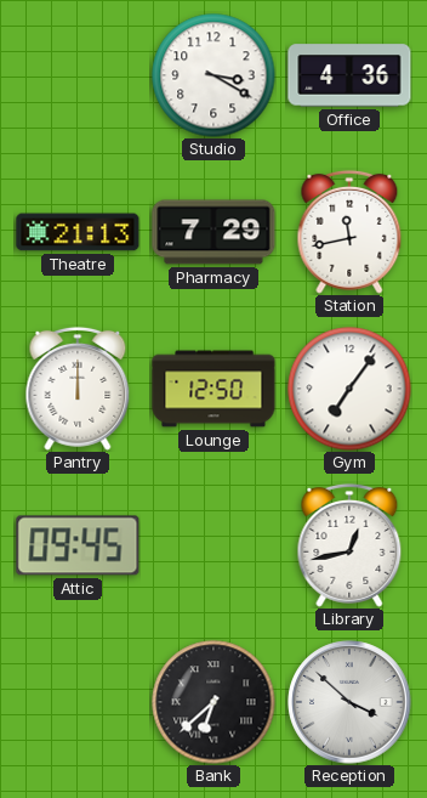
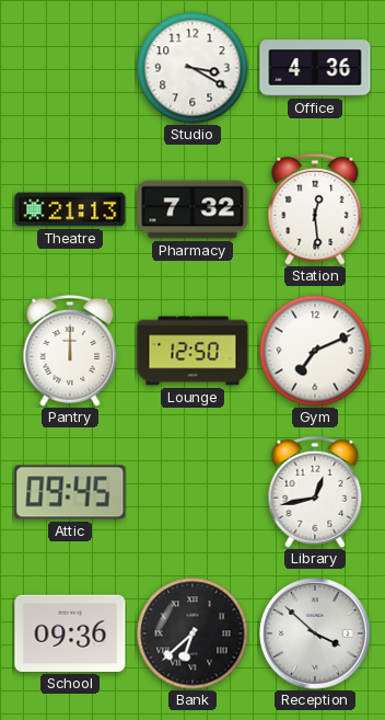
Pharmacy: 7:29 -> 7:32
Station: 11:43 -> 12:29
Gym: 7:06 -> 7:11
School: none -> 09:36
